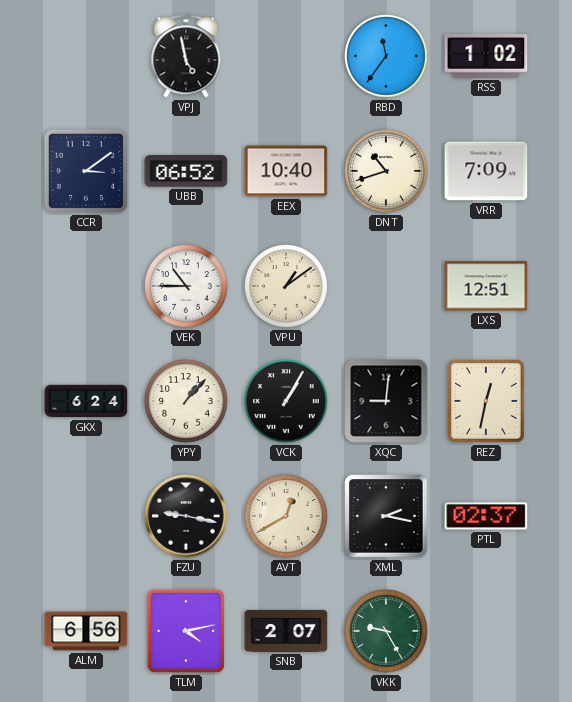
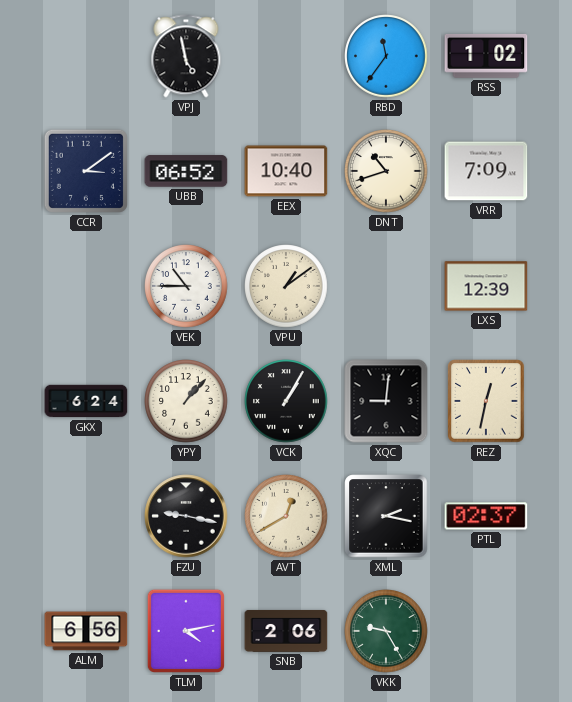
LXS: 12:51 -> 12:39
SNB: 2:07 -> 2:06
